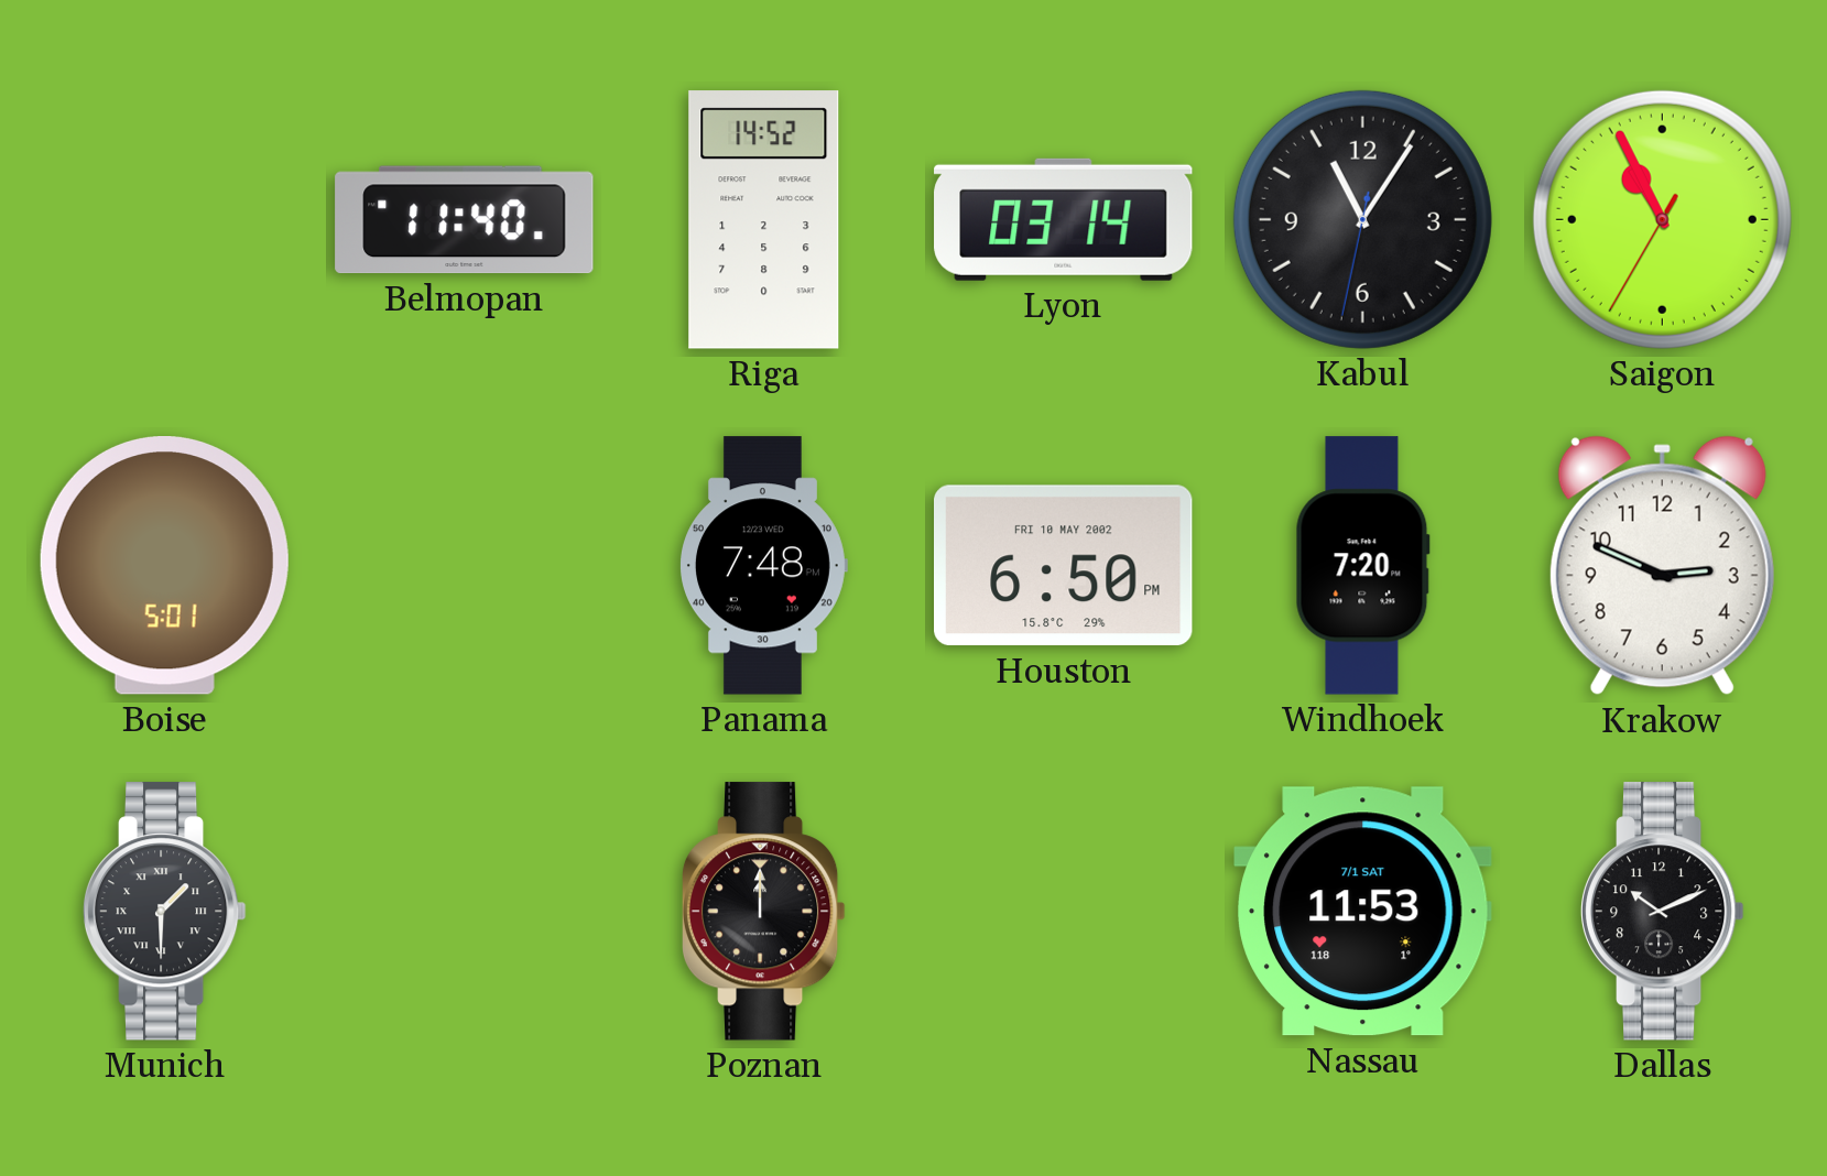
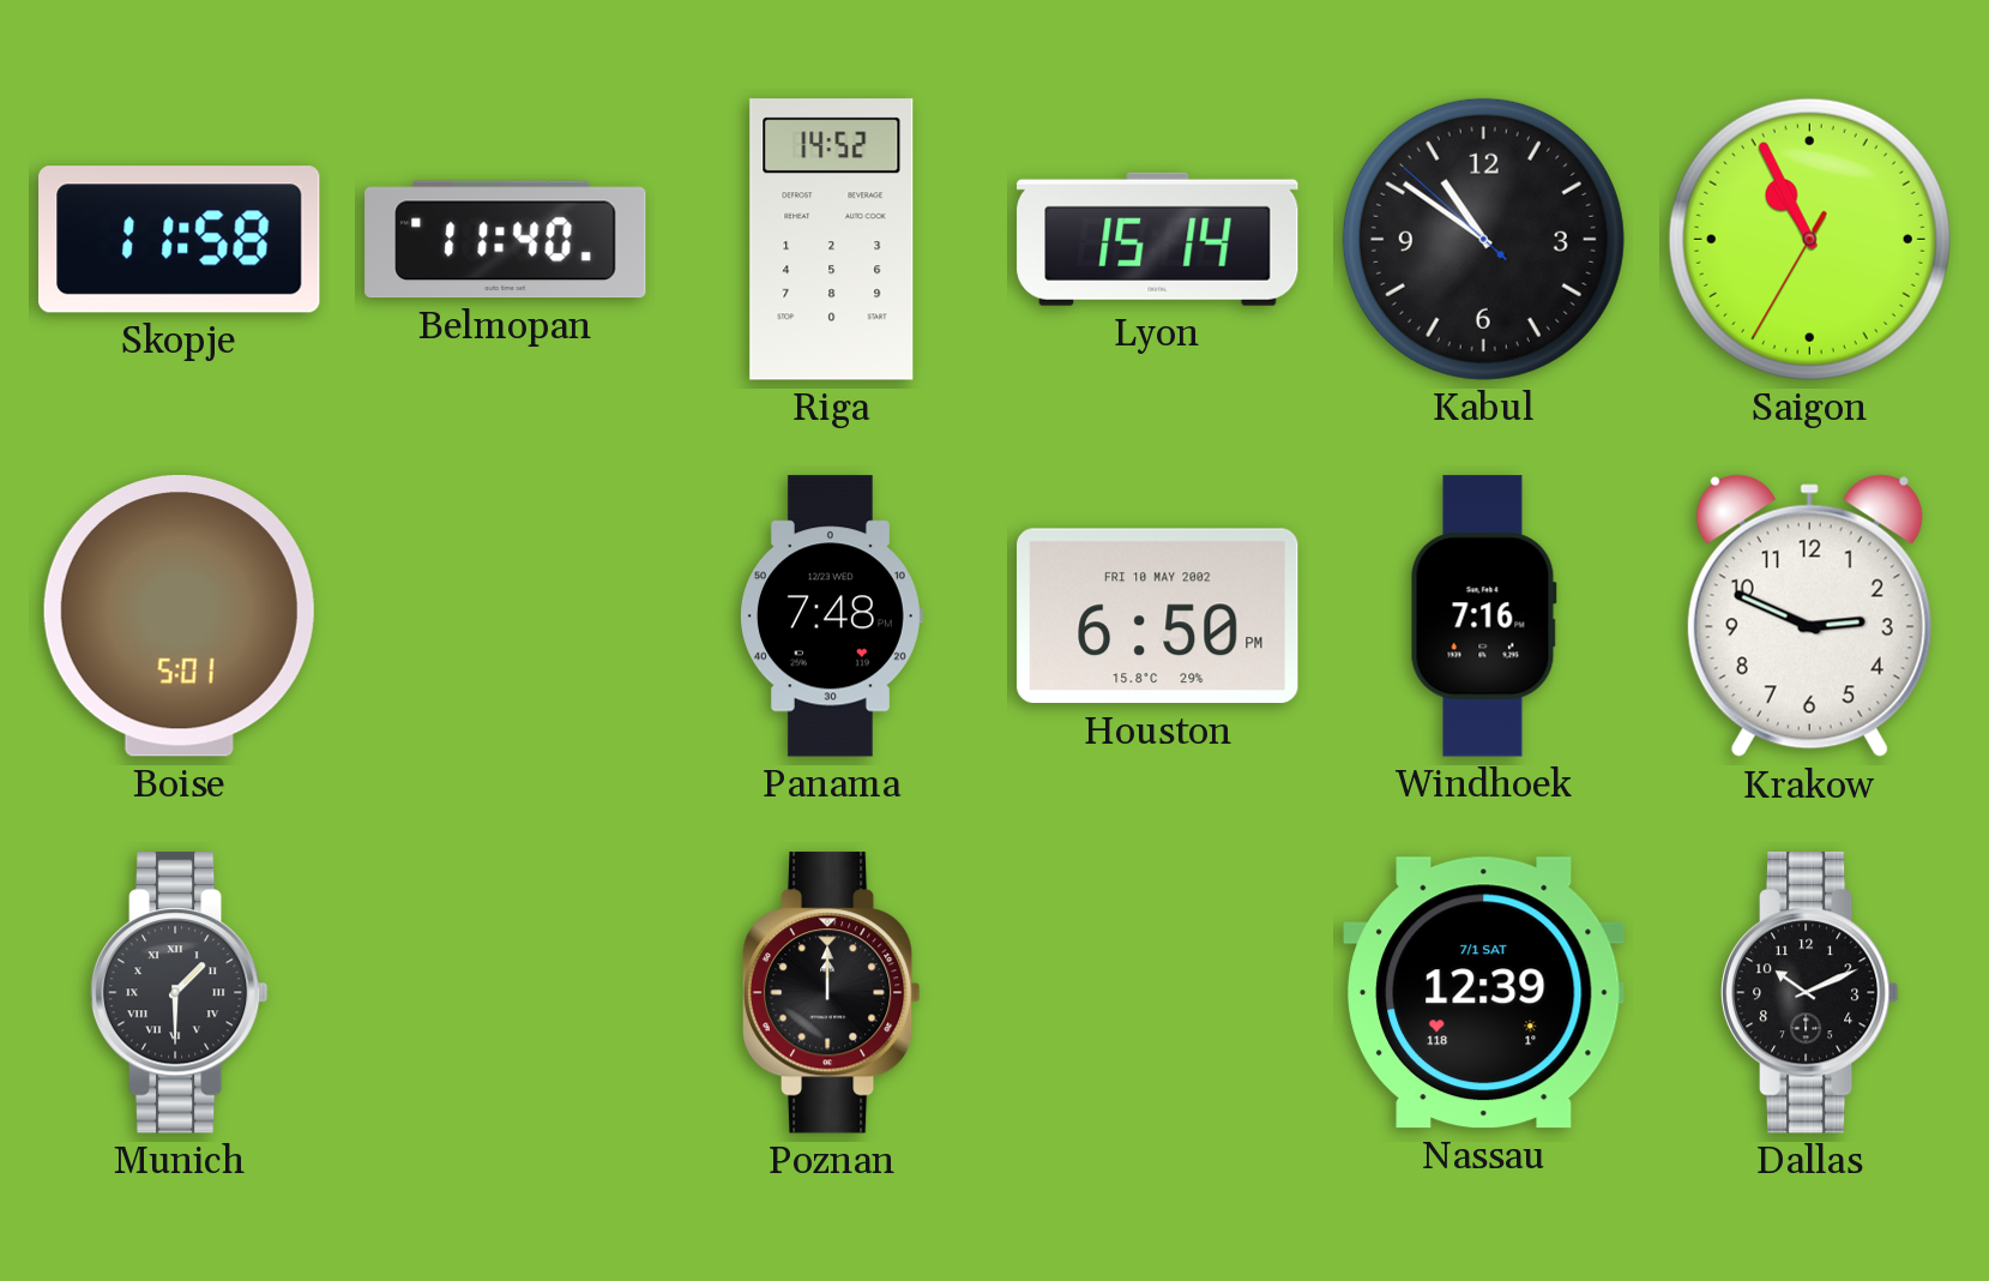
Skopje: none -> 11:58
Lyon: 03:14 -> 15:14
Kabul: 11:05 -> 10:50
Windhoek: 7:20 -> 7:16
Nassau: 11:53 -> 12:39
